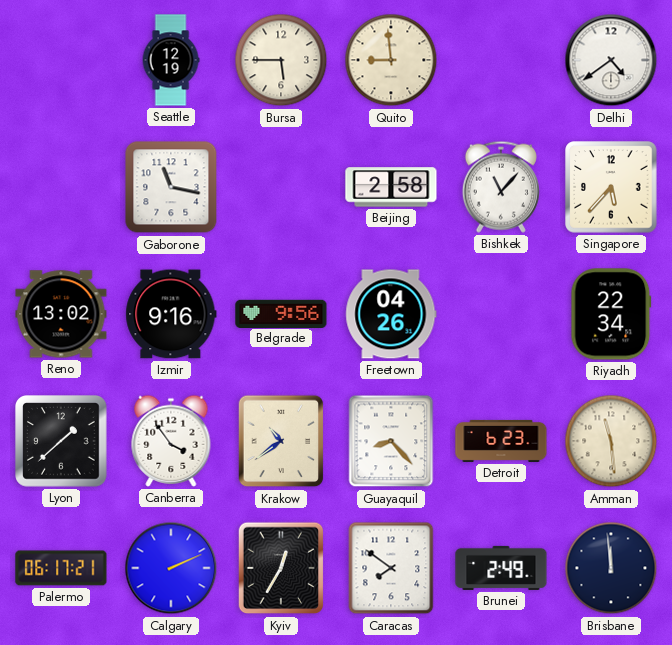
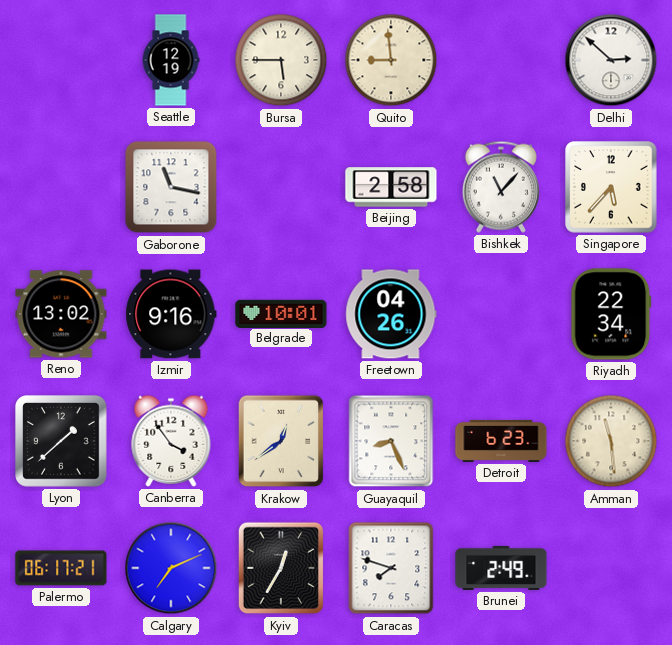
Delhi: 4:39 -> 2:52
Belgrade: 9:56 -> 10:01
Krakow: 10:39 -> 12:39
Guayaquil: 8:23 -> 8:26
Calgary: 2:11 -> 7:11
Caracas: 7:51 -> 7:48
Brisbane: 11:59 -> none
